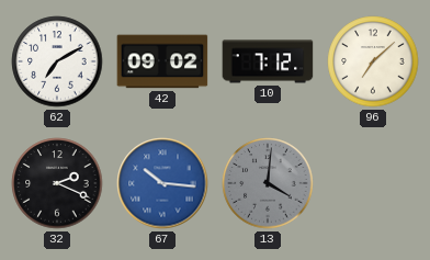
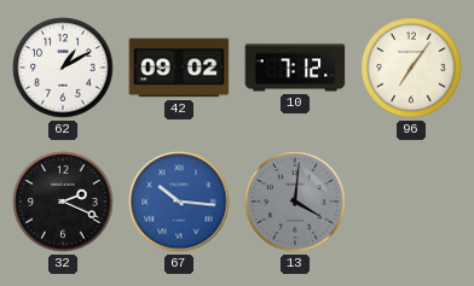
62: 7:10 -> 1:10
96: 7:08 -> 7:06
